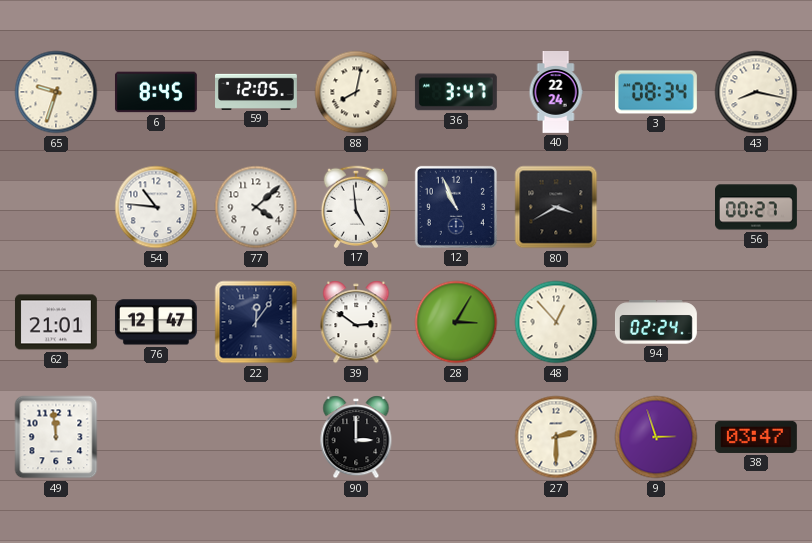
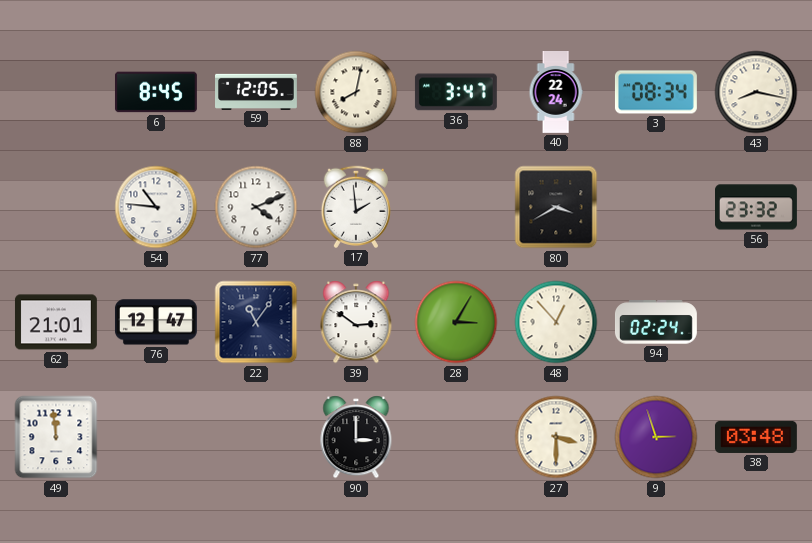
65: 9:33 -> none
77: 4:08 -> 4:11
17: 4:59 -> 1:59
12: 10:56 -> none
56: 00:27 -> 23:32
22: 12:06 -> 11:06
27: 2:30 -> 3:30
38: 03:47 -> 03:48
